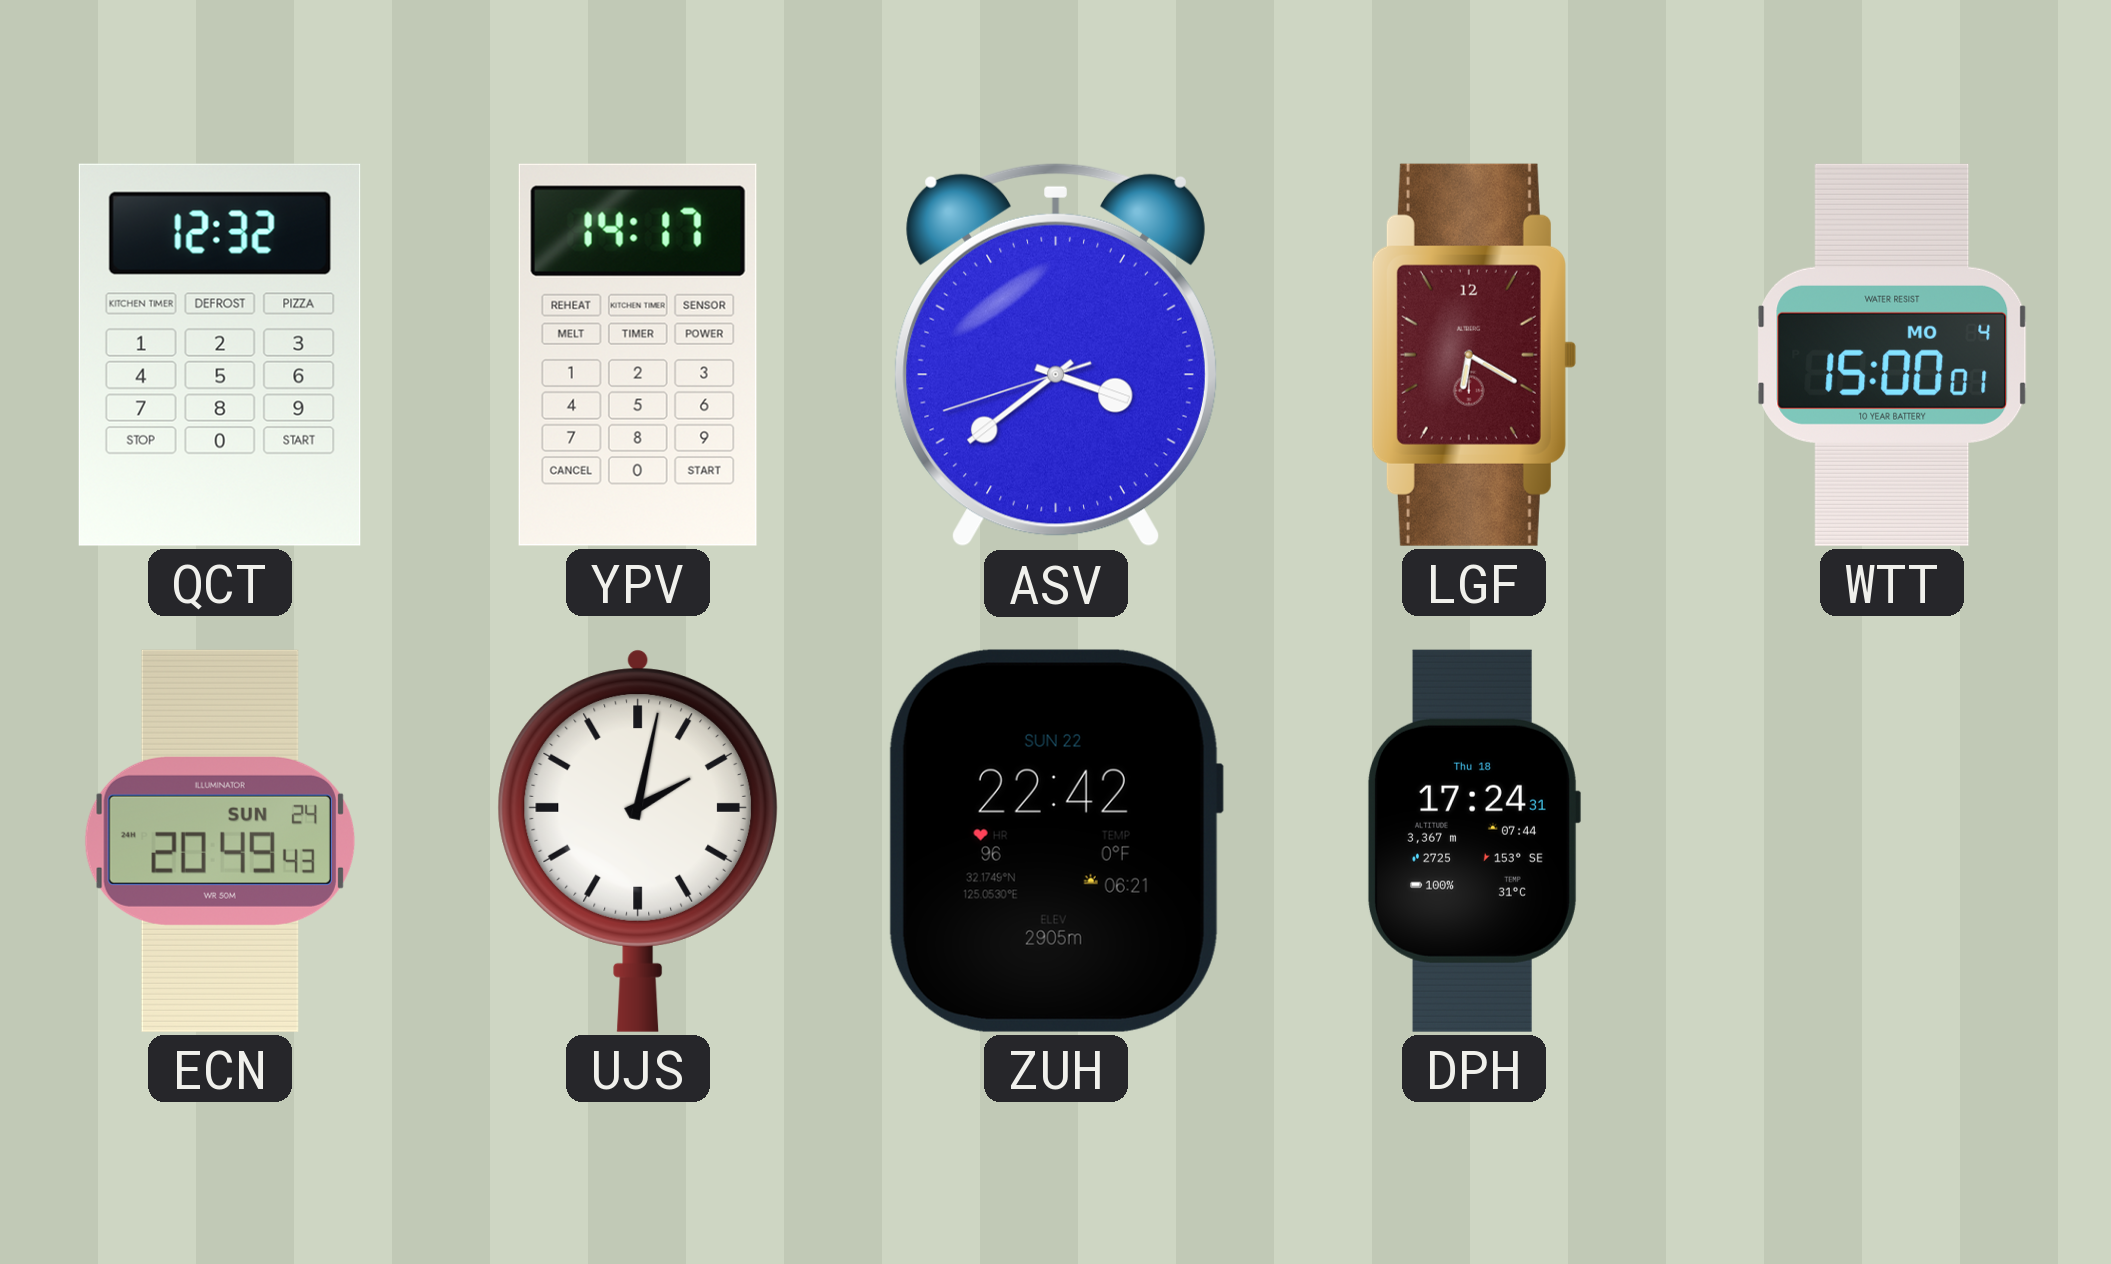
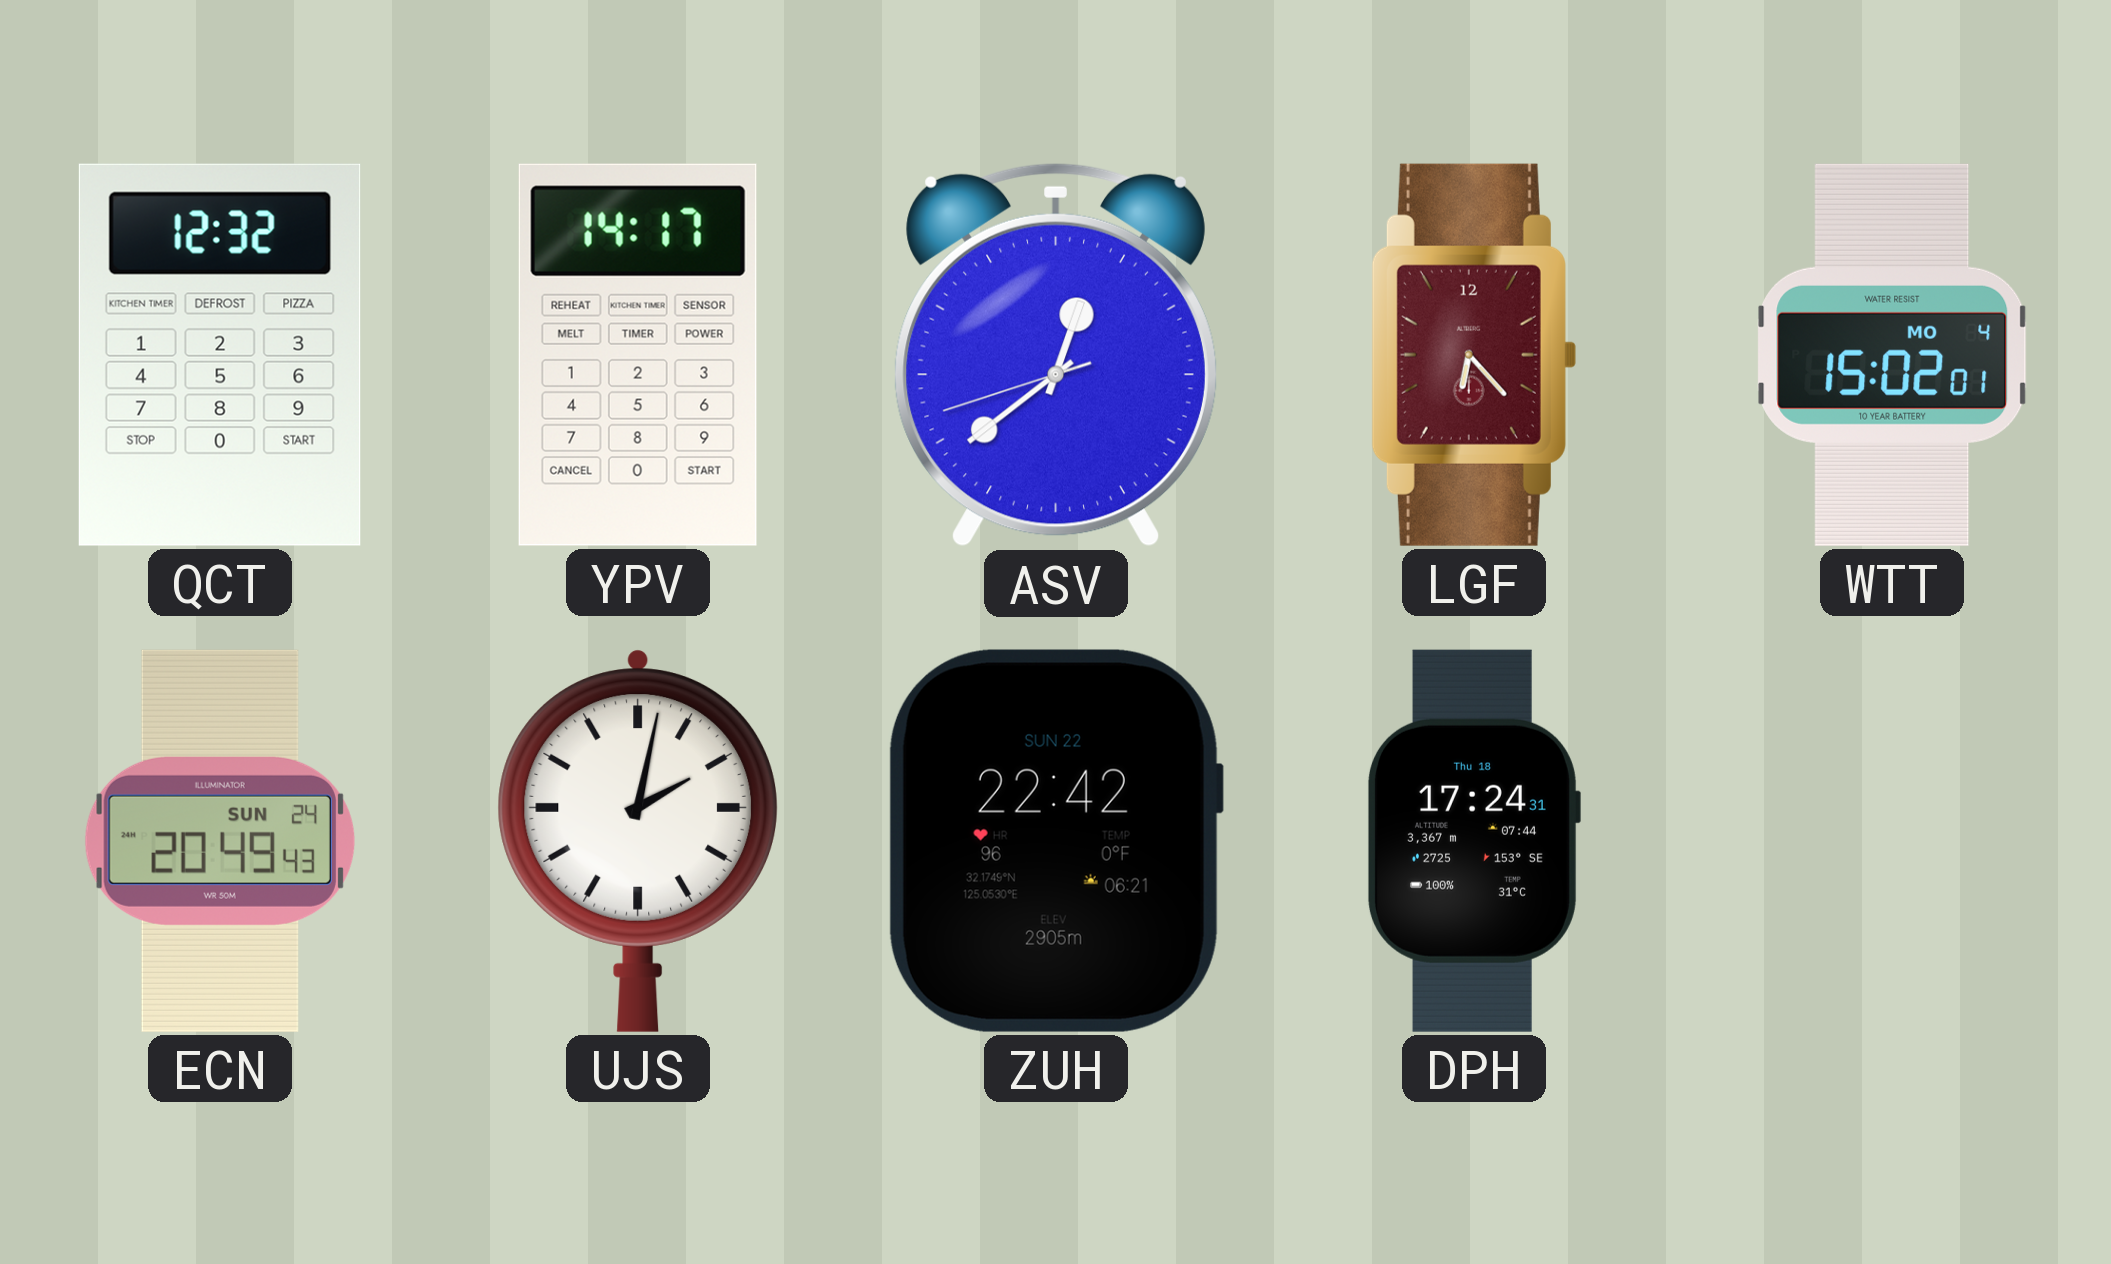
ASV: 3:38 -> 12:38
LGF: 6:20 -> 6:23
WTT: 15:00 -> 15:02
